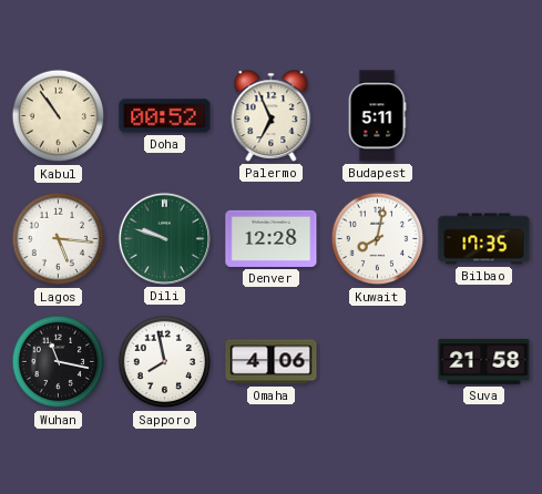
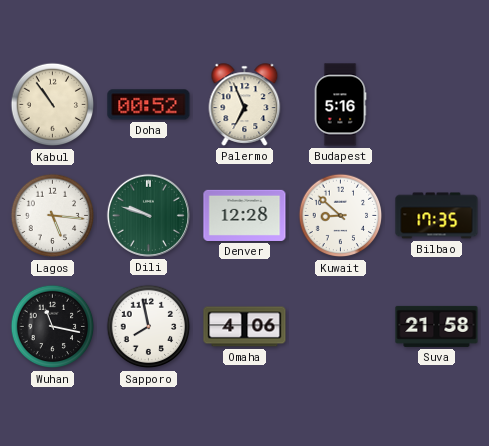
Budapest: 5:11 -> 5:16
Kuwait: 8:02 -> 8:52
